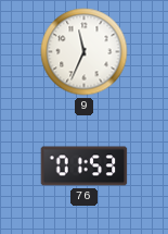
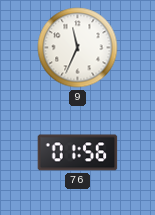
76: 01:53 -> 01:56
